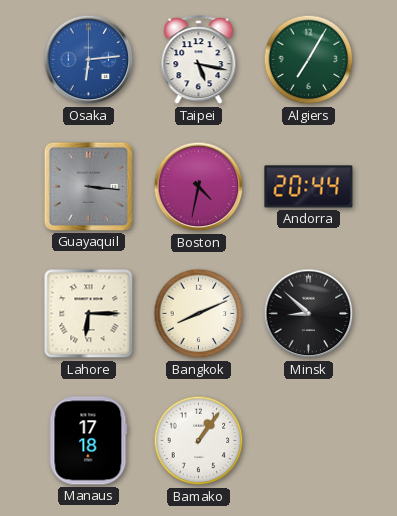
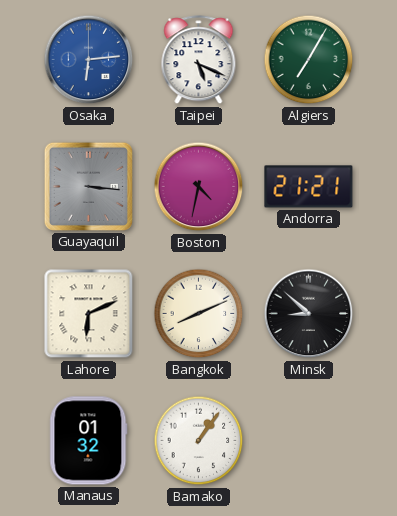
Taipei: 5:17 -> 5:19
Andorra: 20:44 -> 21:21
Lahore: 6:15 -> 6:11
Manaus: 17:18 -> 01:32
